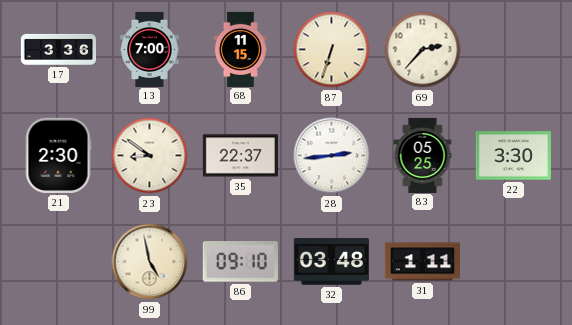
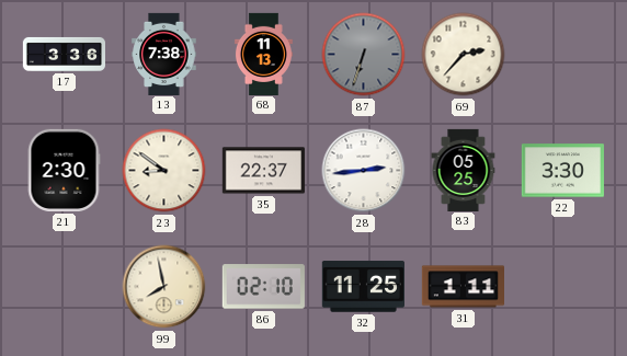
13: 7:00 -> 7:38
68: 11:15 -> 11:13
87 dial: cream -> grey
99: 4:58 -> 7:58
86: 09:10 -> 02:10
32: 03:48 -> 11:25
